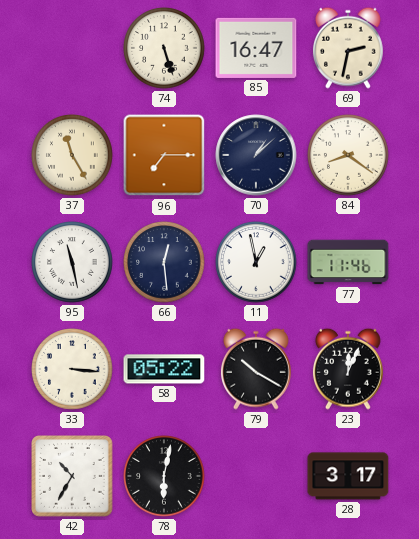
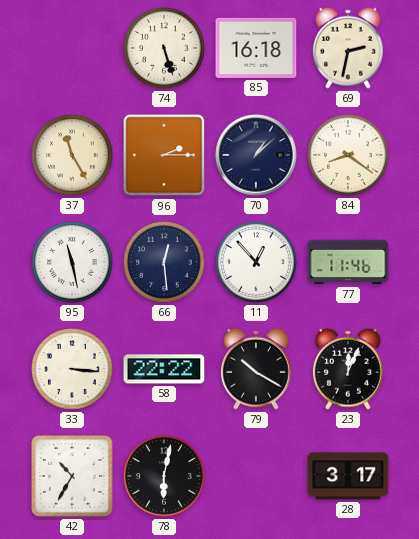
85: 16:47 -> 16:18
96: 7:15 -> 2:15
11: 12:58 -> 12:53
58: 05:22 -> 22:22
